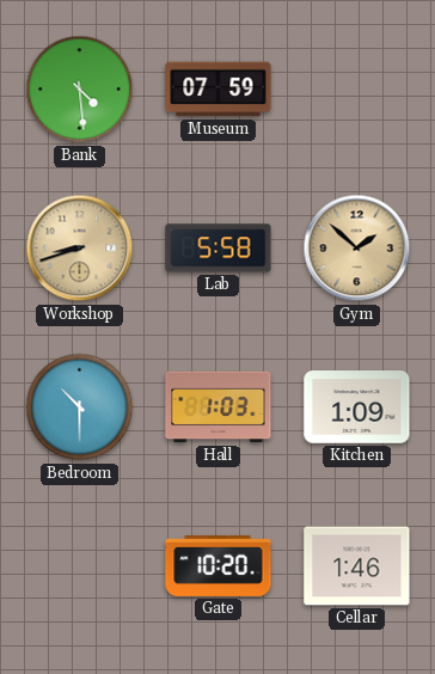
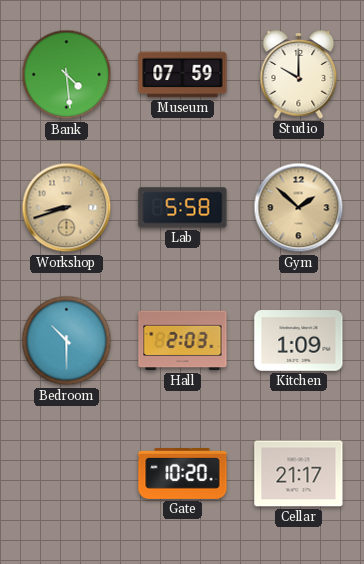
Studio: none -> 10:00
Hall: 1:03 -> 2:03
Cellar: 1:46 -> 21:17
